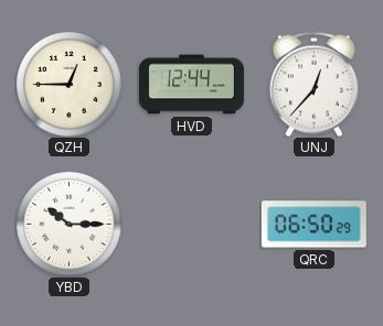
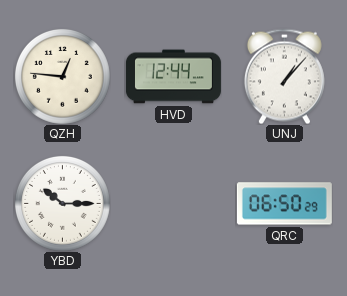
QZH: 12:45 -> 12:46
UNJ: 12:37 -> 1:07
